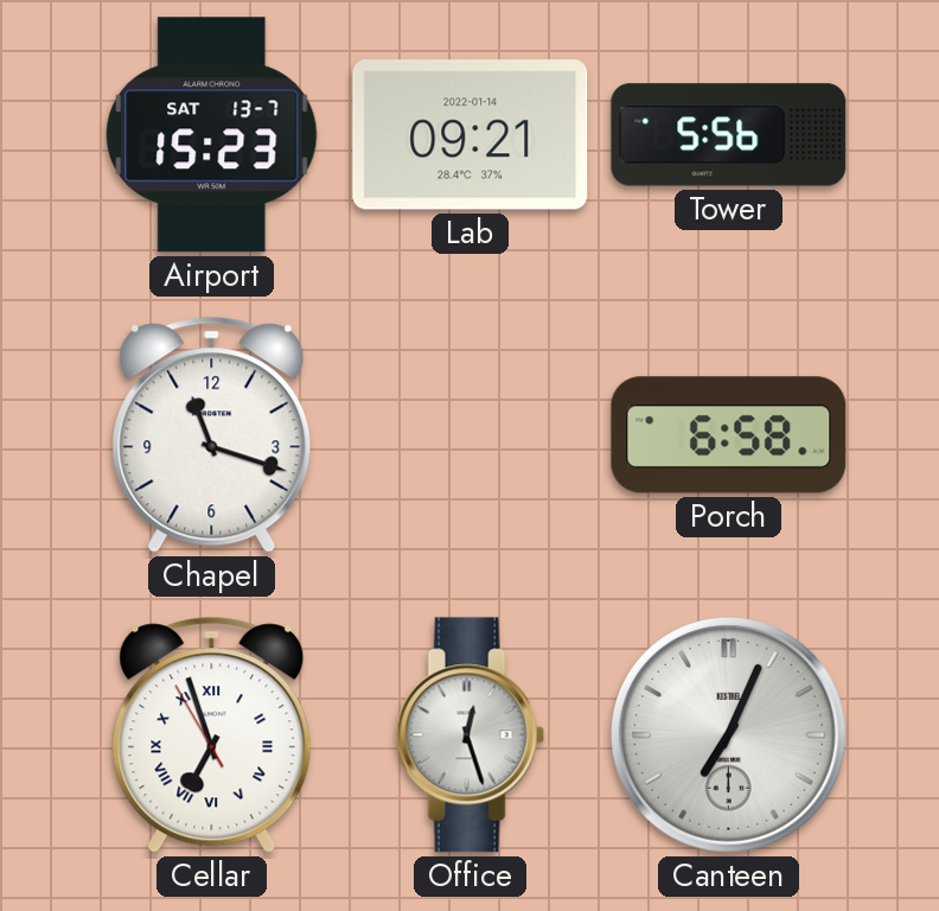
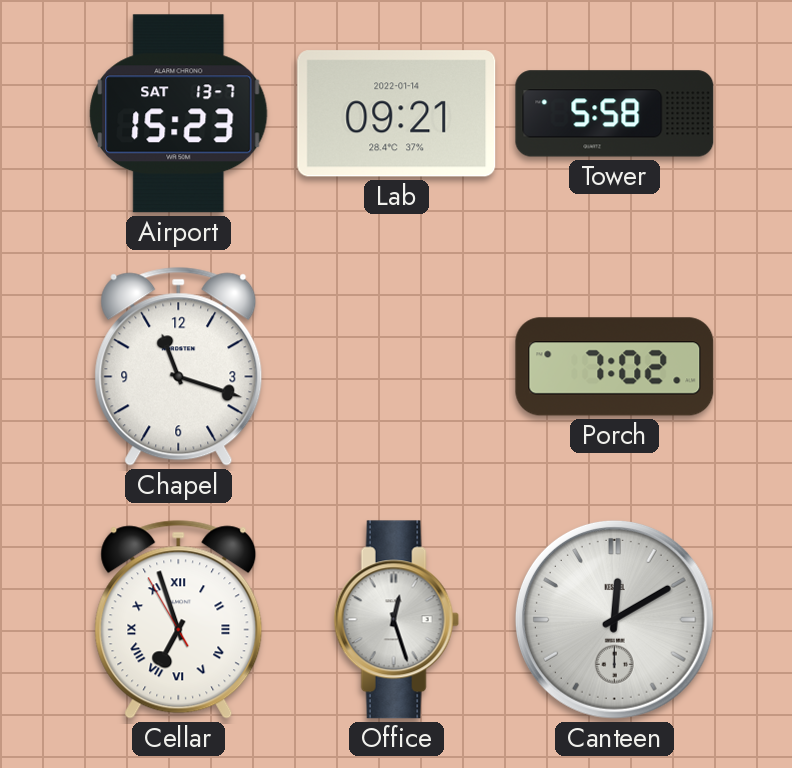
Tower: 5:56 -> 5:58
Porch: 6:58 -> 7:02
Canteen: 7:04 -> 12:10
